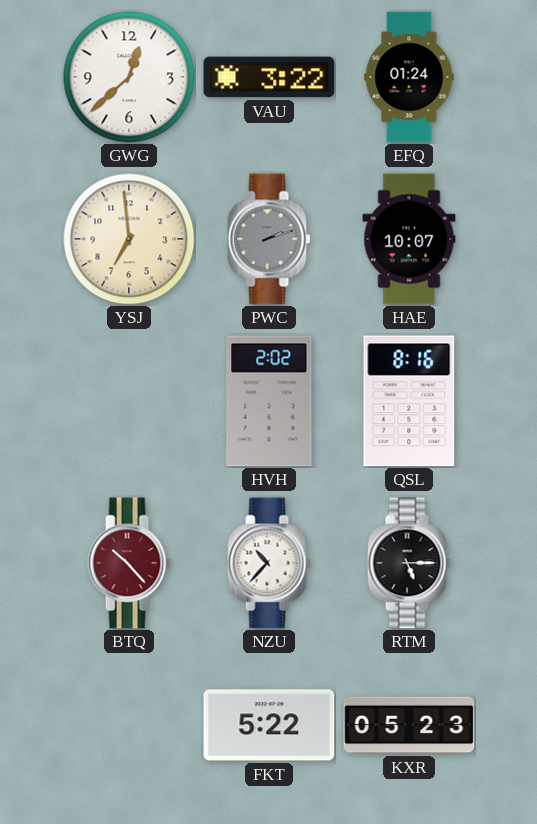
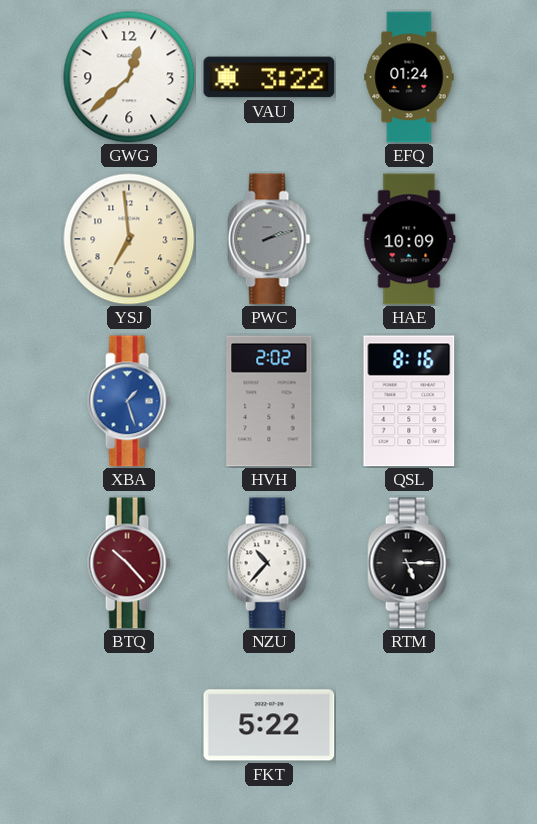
HAE: 10:07 -> 10:09
XBA: none -> 1:27
KXR: 05:23 -> none
